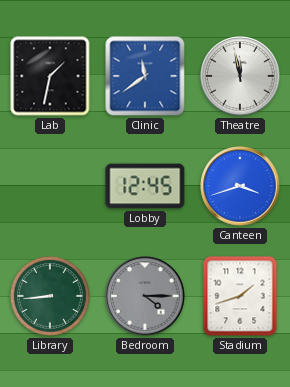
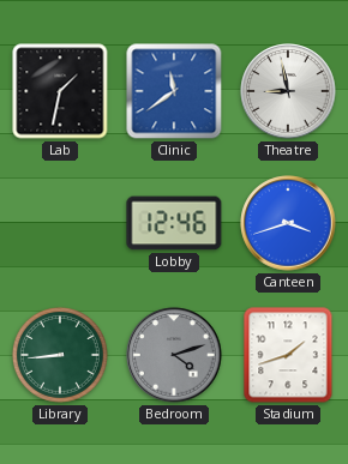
Theatre: 11:58 -> 8:58
Lobby: 12:45 -> 12:46
Bedroom: 4:15 -> 4:12
